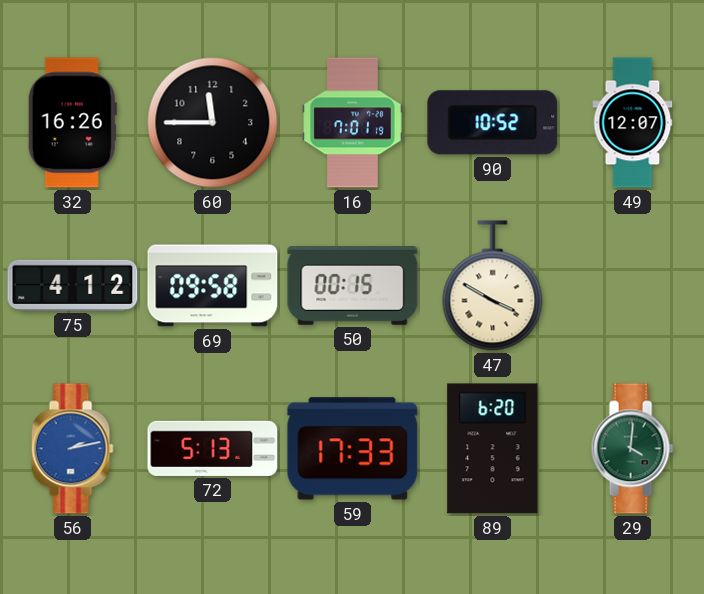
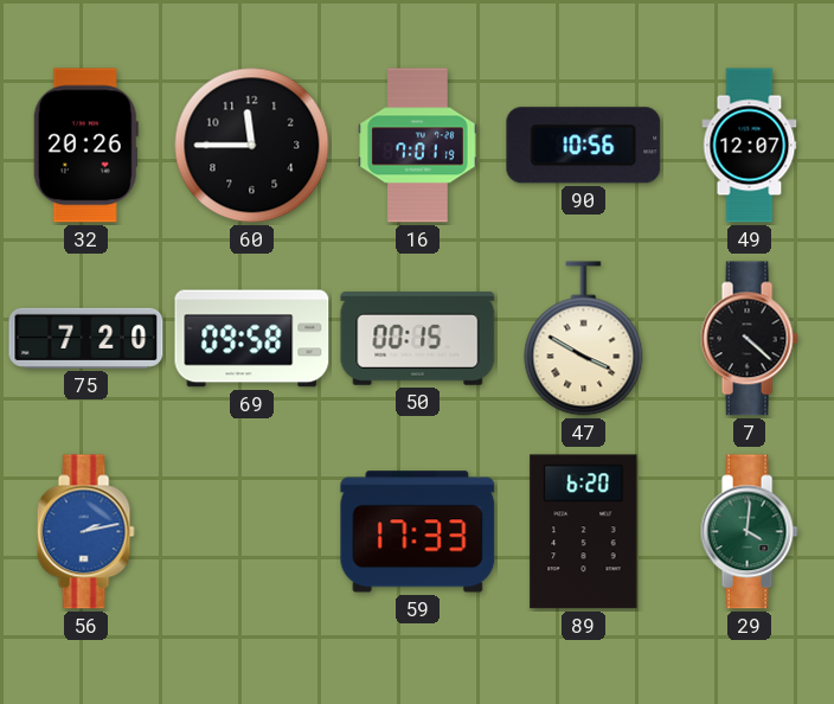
32: 16:26 -> 20:26
90: 10:52 -> 10:56
75: 4:12 -> 7:20
7: none -> 4:22
72: 5:13 -> none
